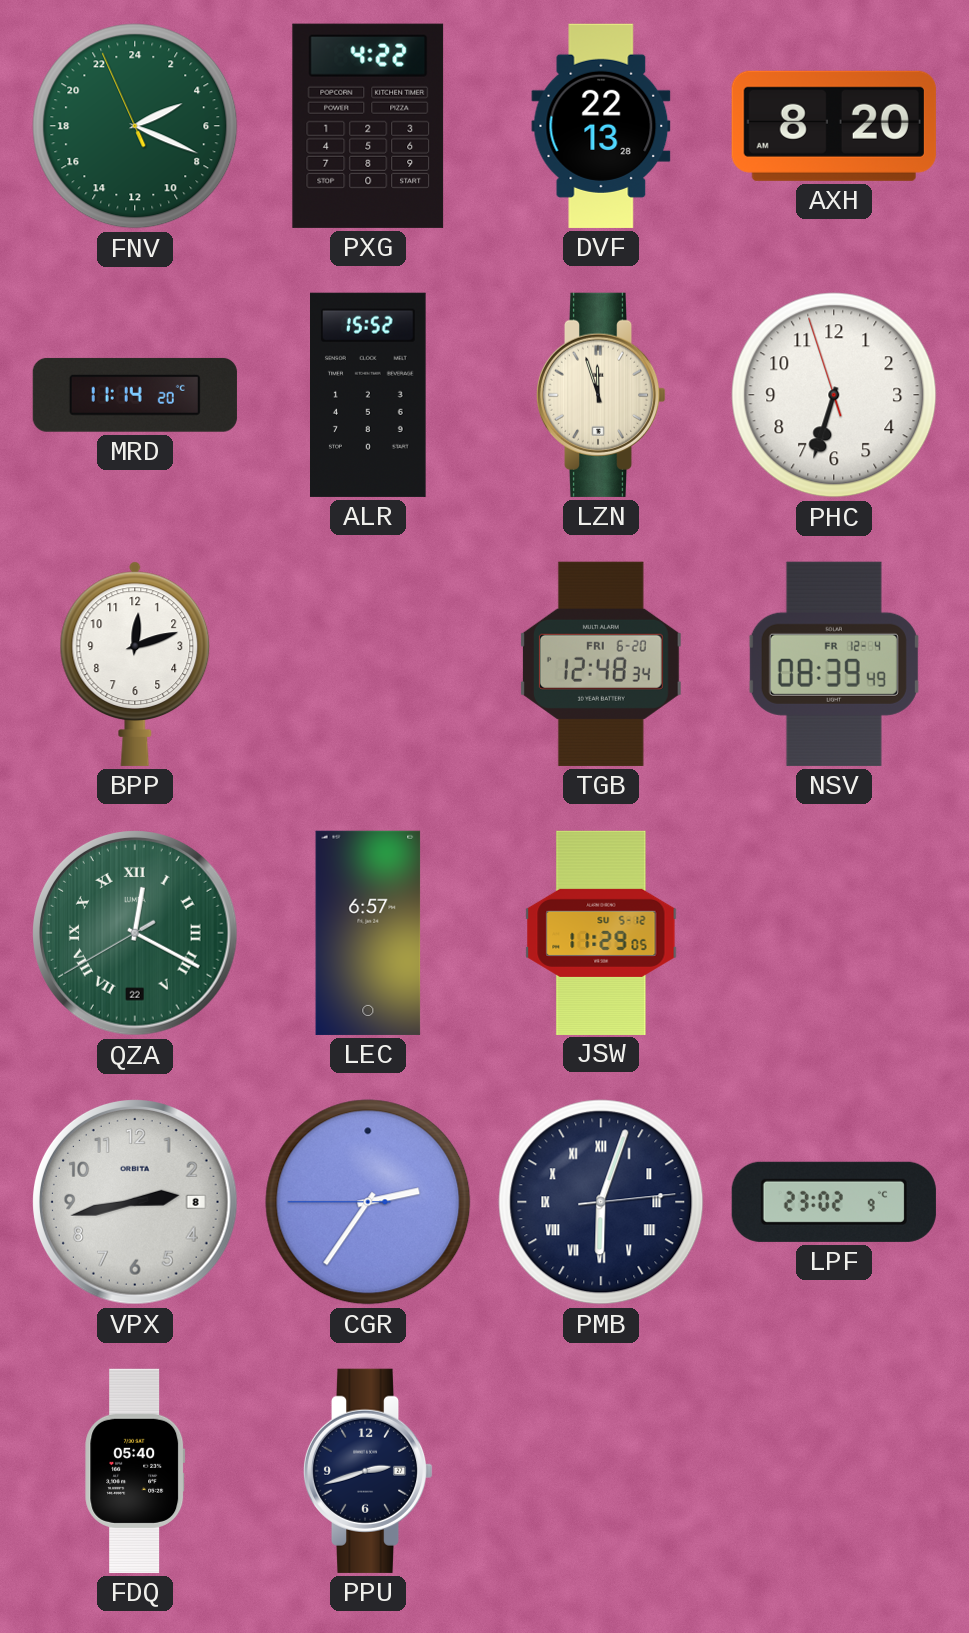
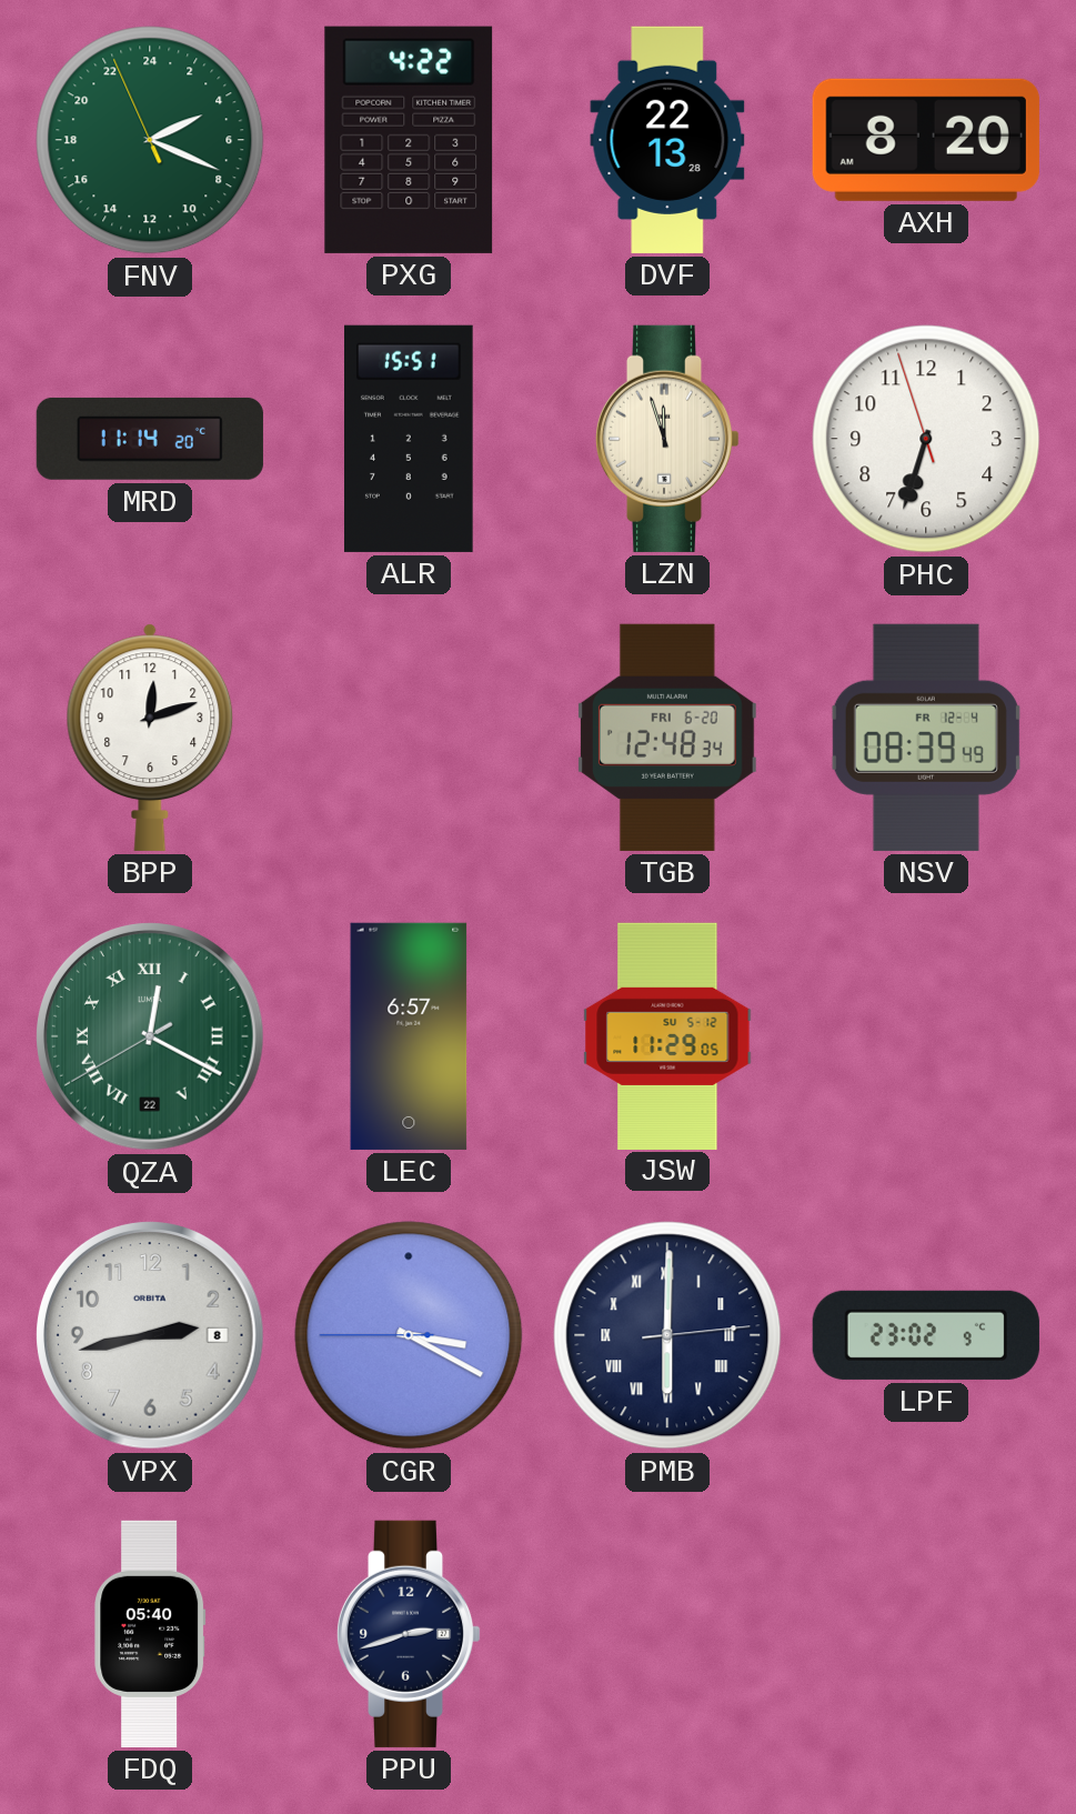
ALR: 15:52 -> 15:51
CGR: 2:35 -> 3:19
PMB: 6:03 -> 6:00
